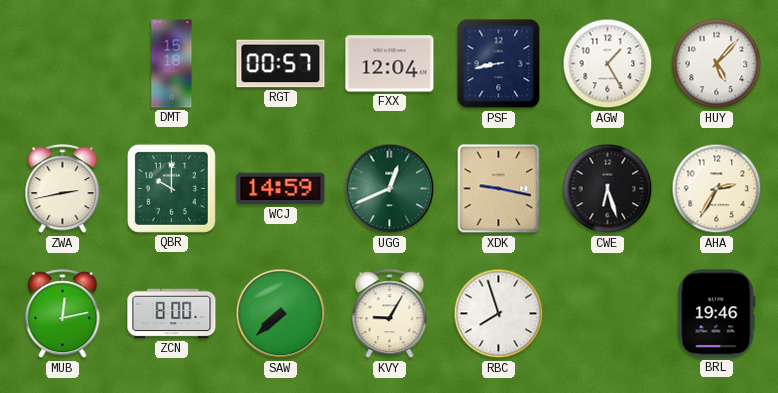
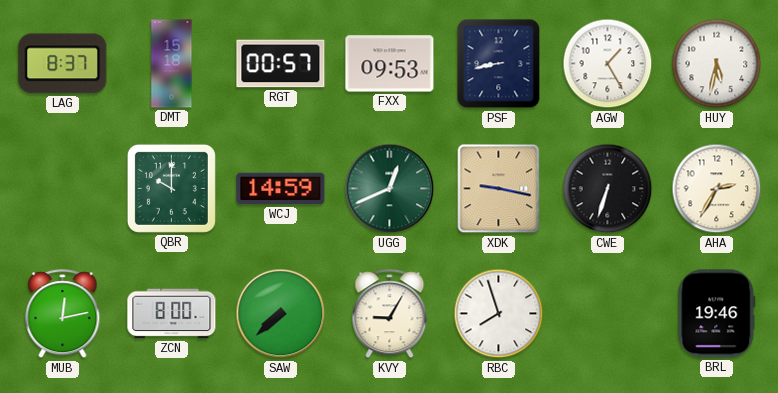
LAG: none -> 8:37
FXX: 12:04 -> 09:53
HUY: 5:07 -> 5:32
ZWA: 2:43 -> none
CWE: 6:27 -> 6:33
